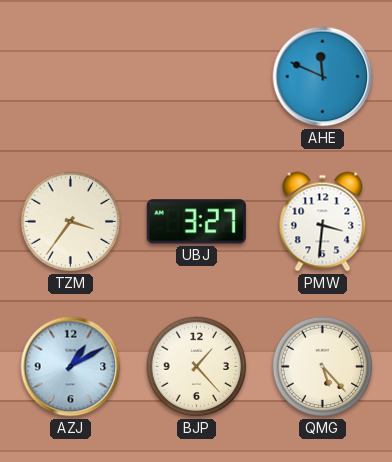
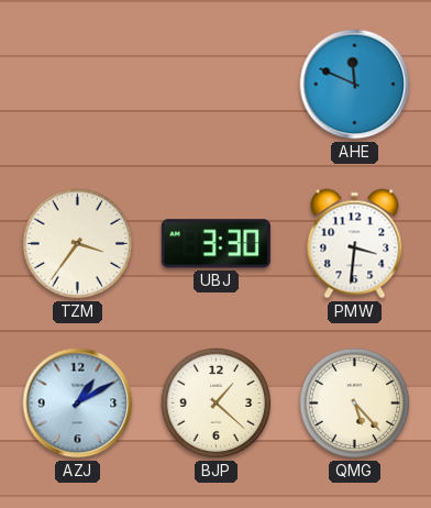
UBJ: 3:27 -> 3:30
BJP: 1:23 -> 1:22
